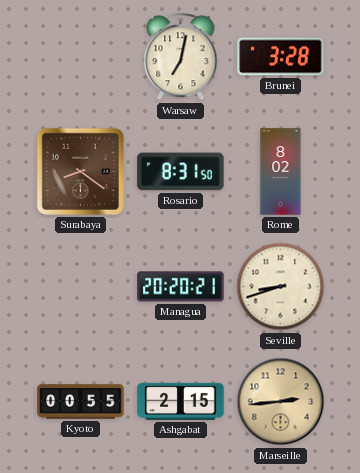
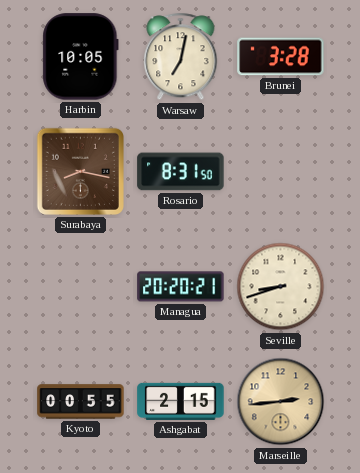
Harbin: none -> 10:05
Surabaya: 8:21 -> 8:17
Rome: 8:02 -> none
